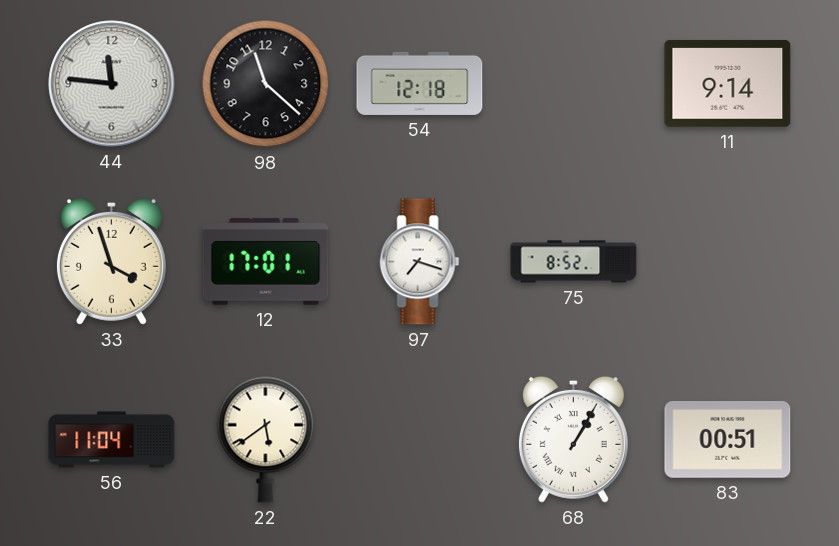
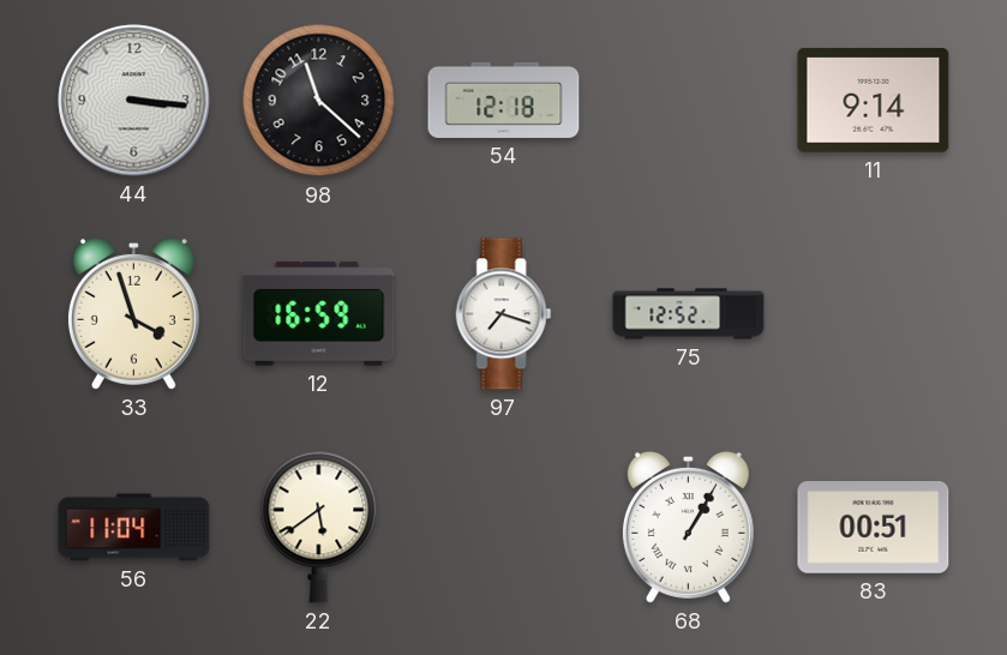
44: 11:46 -> 3:16
12: 17:01 -> 16:59
75: 8:52 -> 12:52
